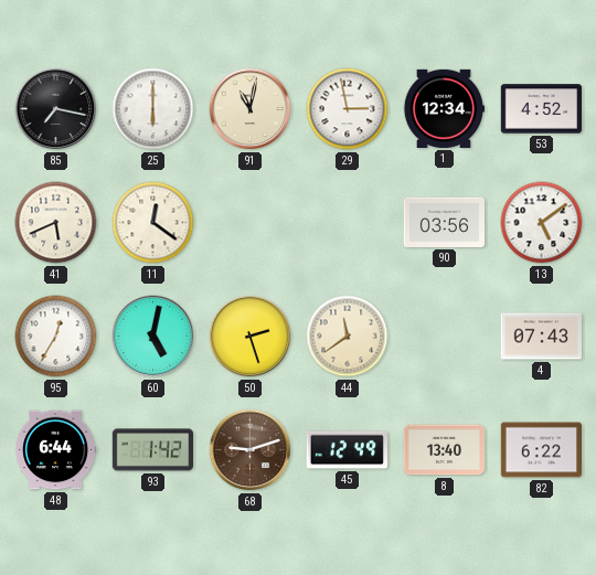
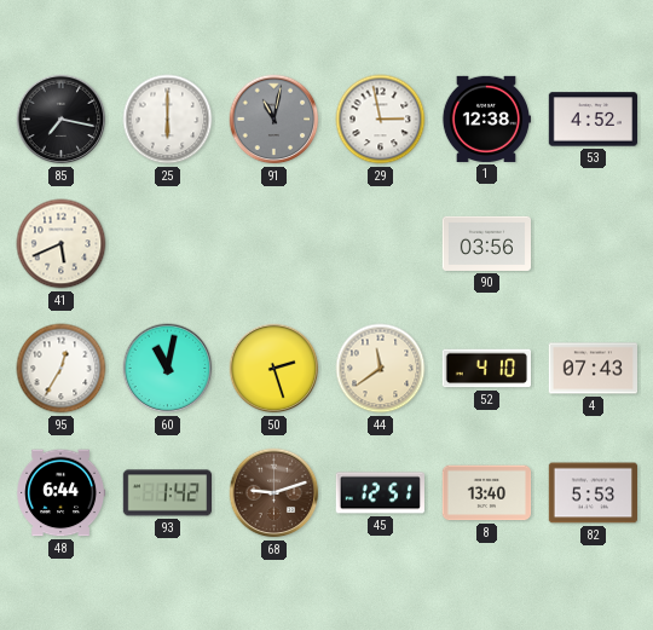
91 dial: cream -> grey
1: 12:34 -> 12:38
11: 12:21 -> none
13: 5:09 -> none
60: 5:02 -> 11:02
52: none -> 4:10
45: 12:49 -> 12:51
82: 6:22 -> 5:53
